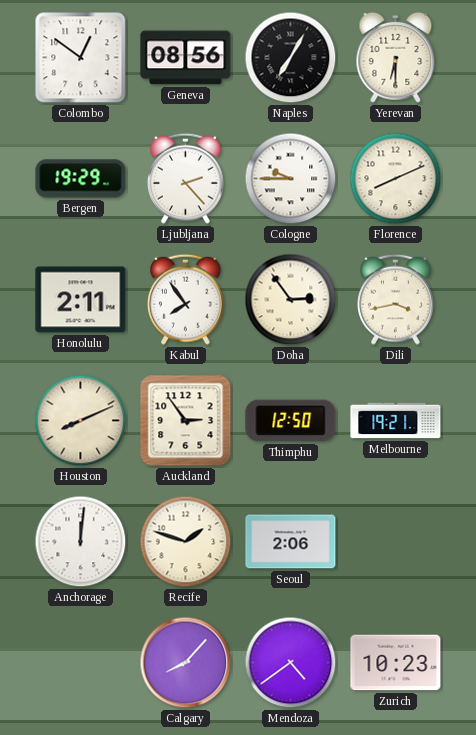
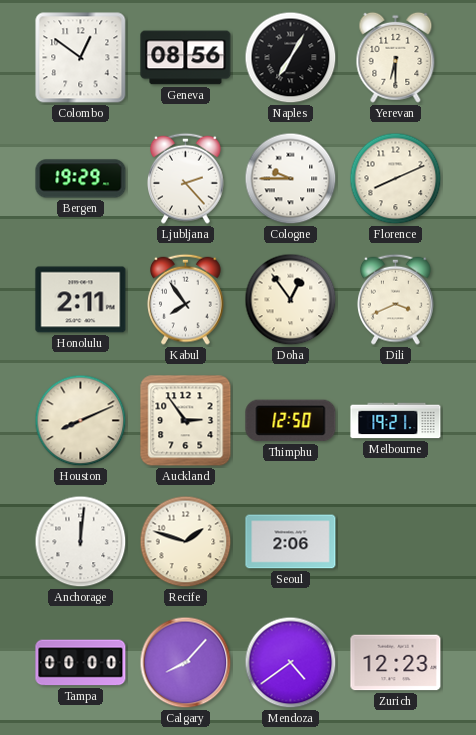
Doha: 2:54 -> 12:54
Dili: 3:43 -> 3:41
Tampa: none -> 00:00
Zurich: 10:23 -> 12:23
